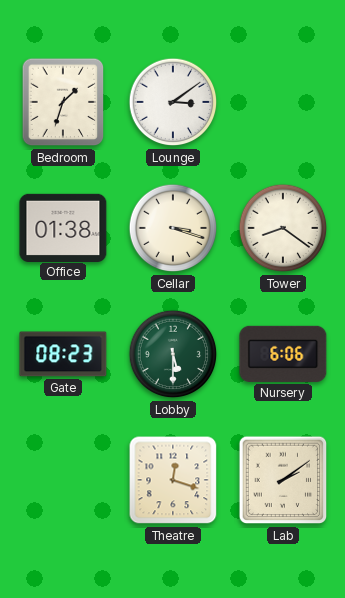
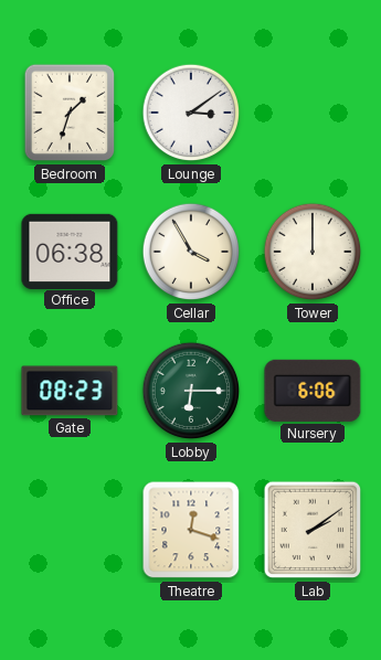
Office: 01:38 -> 06:38
Cellar: 3:18 -> 3:55
Tower: 8:21 -> 12:00
Lobby: 5:30 -> 6:15
